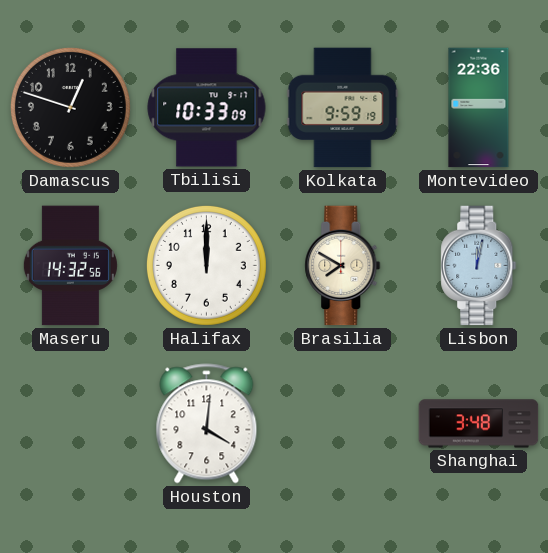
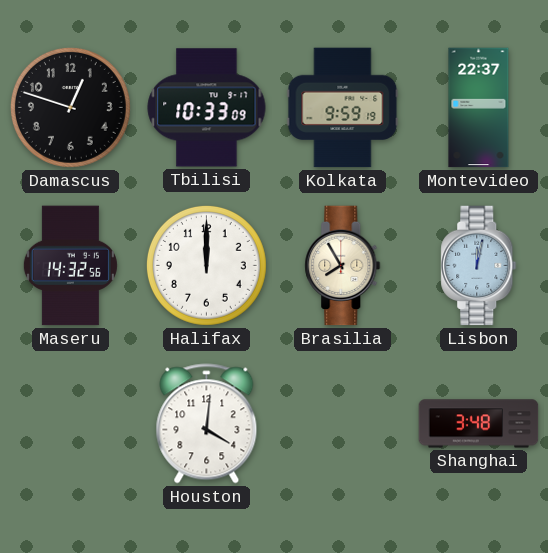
Montevideo: 22:36 -> 22:37
Brasilia: 7:50 -> 7:55
